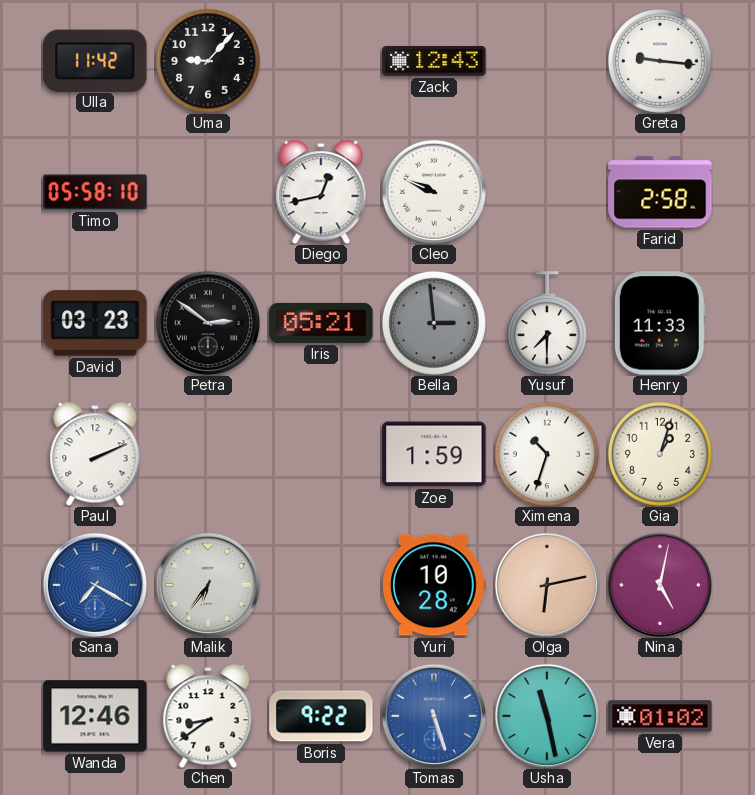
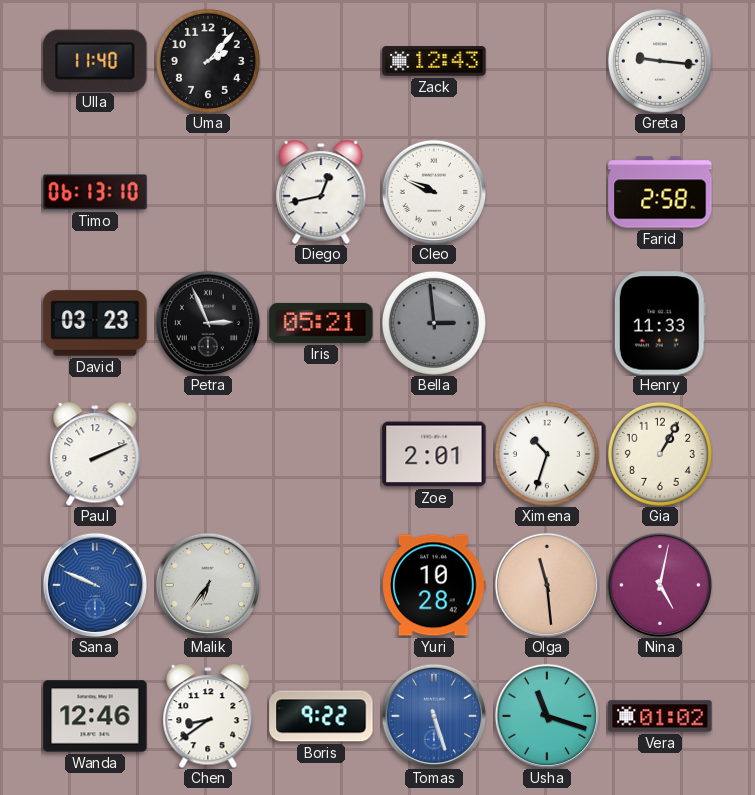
Ulla: 11:42 -> 11:40
Uma: 9:07 -> 2:07
Timo: 05:58 -> 06:13
Petra: 2:51 -> 2:56
Yusuf: 7:30 -> none
Zoe: 1:59 -> 2:01
Gia: 1:03 -> 1:05
Sana: 7:20 -> 9:49
Olga: 6:13 -> 11:29
Usha: 11:28 -> 11:18
